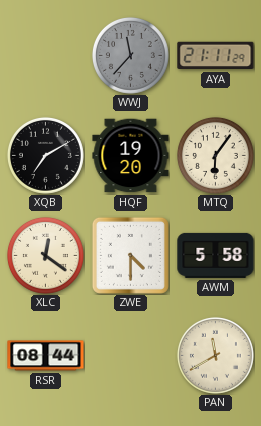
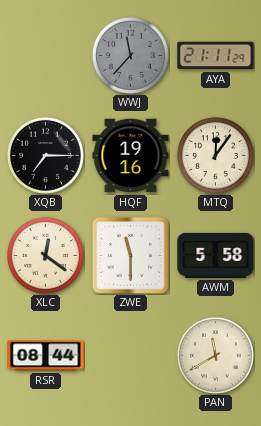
XQB: 7:10 -> 7:15
HQF: 19:20 -> 19:16
MTQ: 6:06 -> 12:06
ZWE: 4:30 -> 11:30
